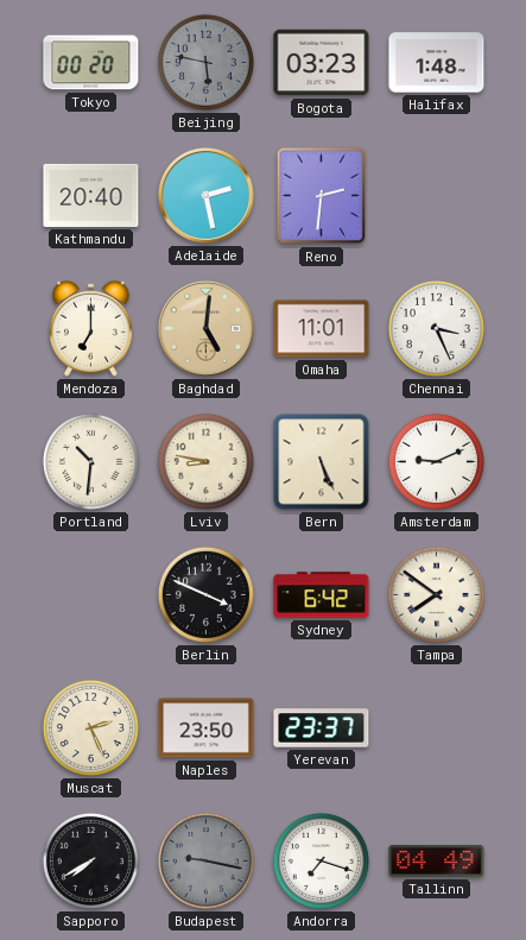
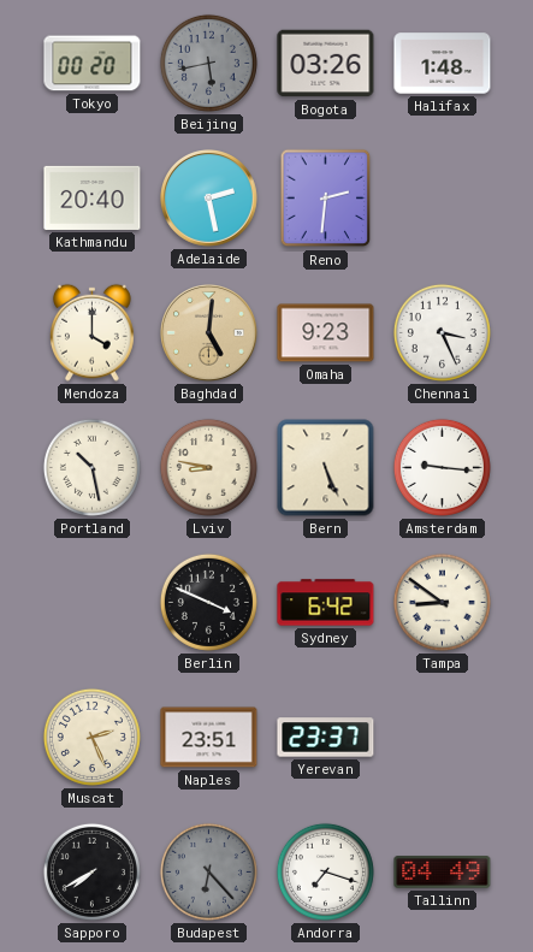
Beijing: 5:47 -> 5:43
Bogota: 03:23 -> 03:26
Mendoza: 7:00 -> 4:00
Omaha: 11:01 -> 9:23
Portland: 10:31 -> 10:28
Amsterdam: 9:11 -> 9:16
Tampa: 7:51 -> 8:51
Naples: 23:50 -> 23:51
Budapest: 9:17 -> 6:23
